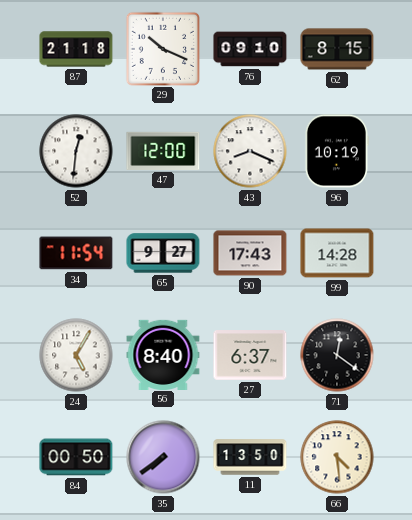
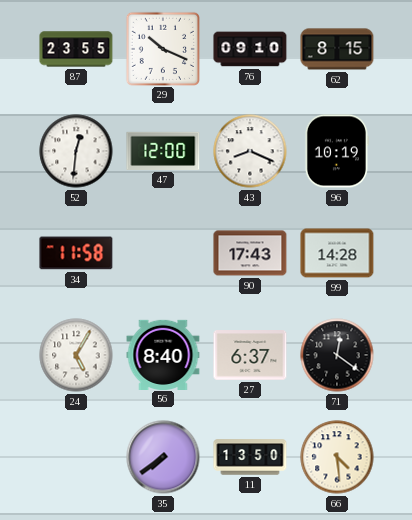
87: 21:18 -> 23:55
34: 11:54 -> 11:58
65: 9:27 -> none
84: 00:50 -> none
